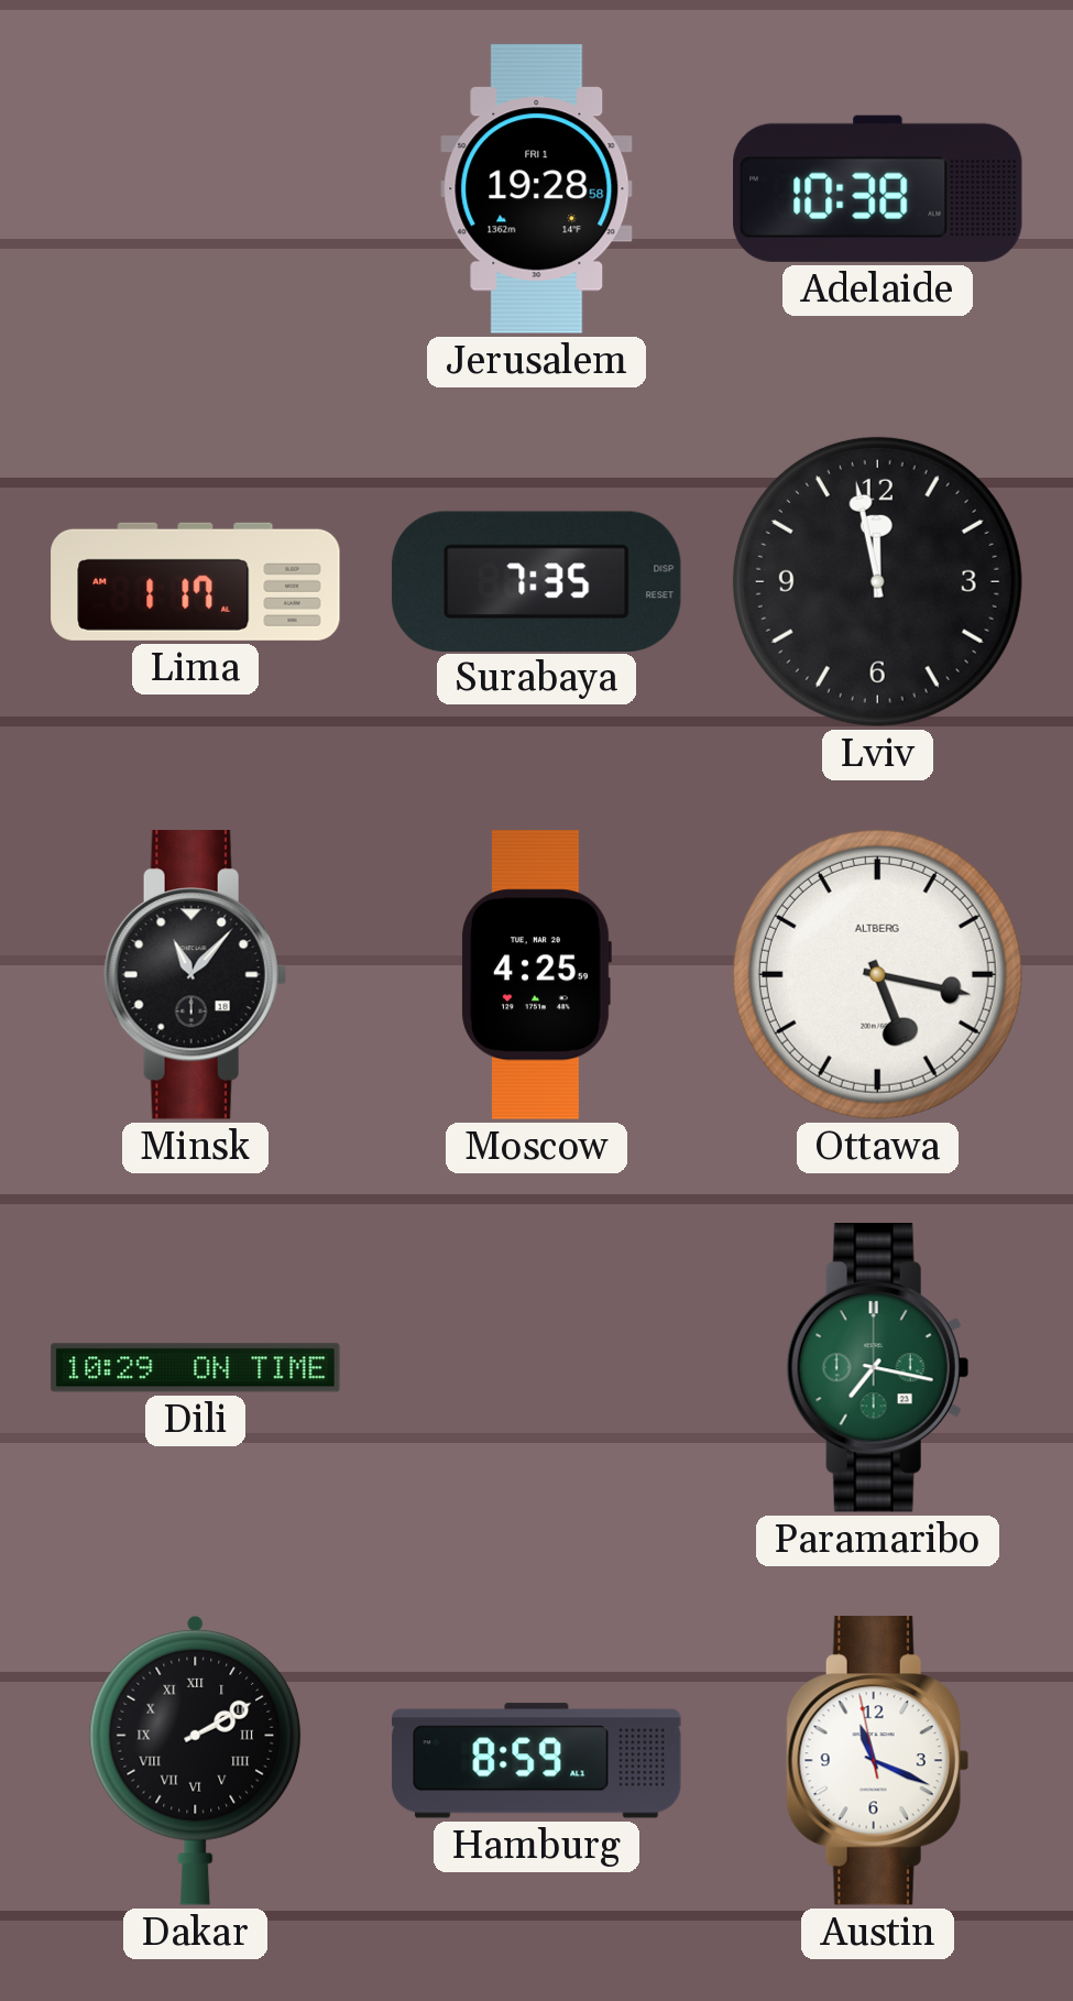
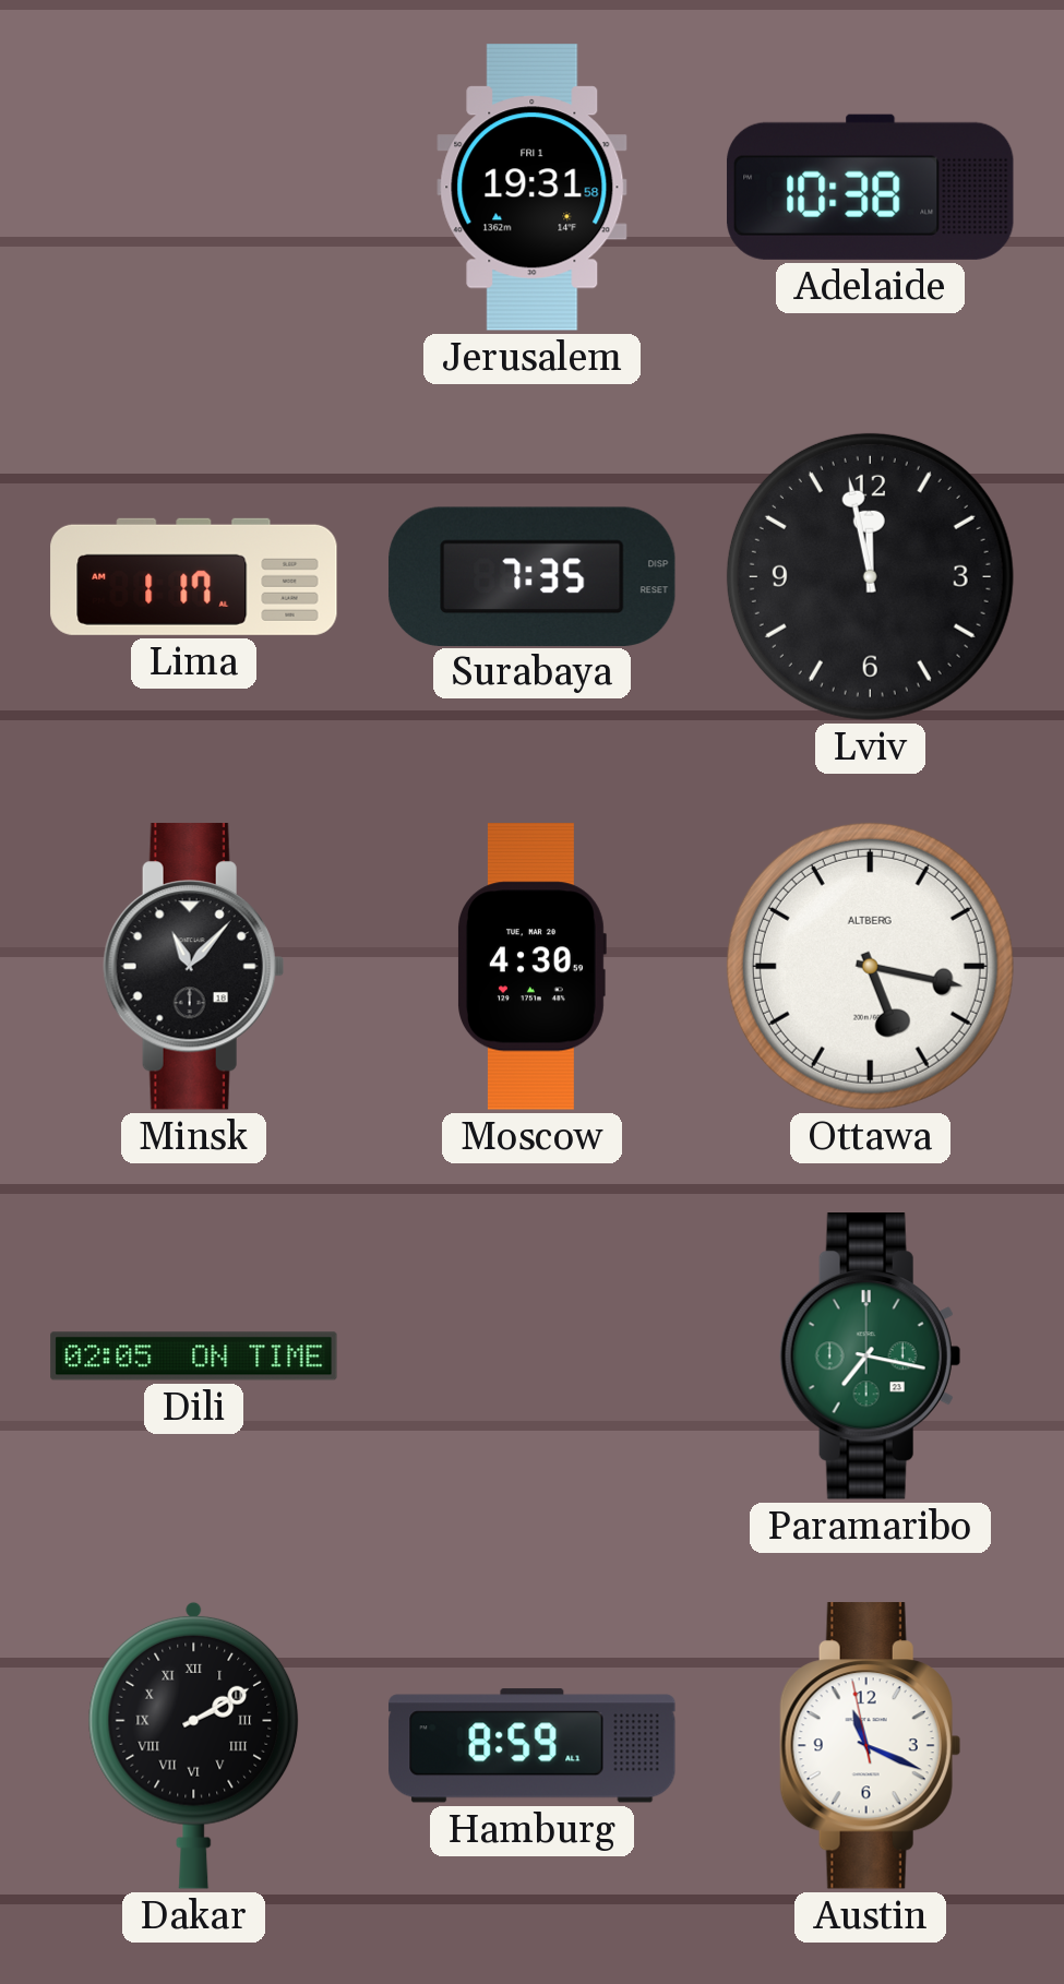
Jerusalem: 19:28 -> 19:31
Moscow: 4:25 -> 4:30
Dili: 10:29 -> 02:05
